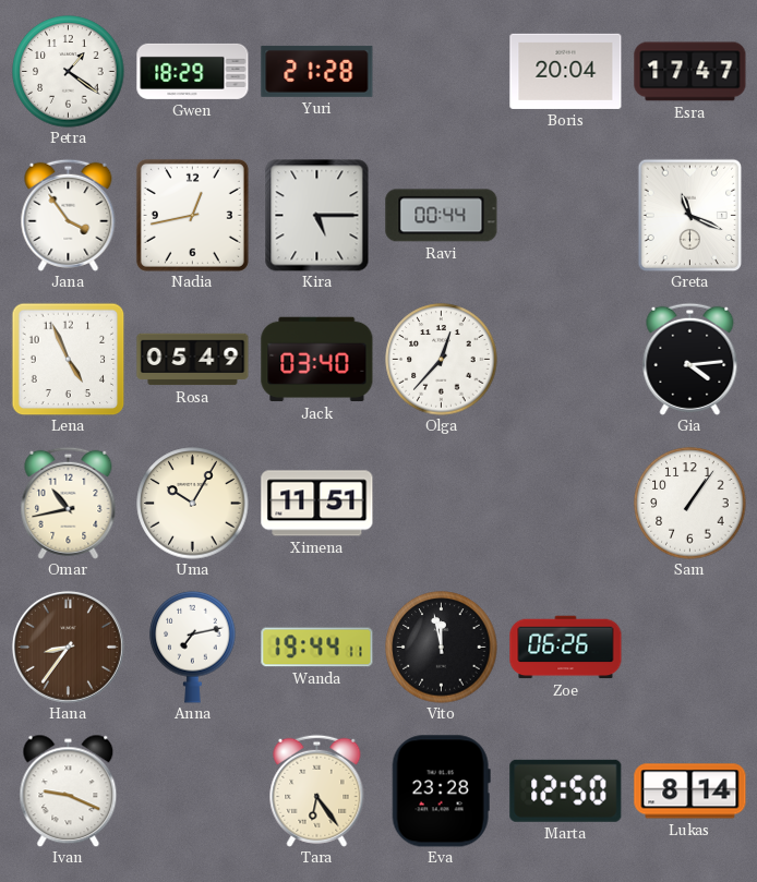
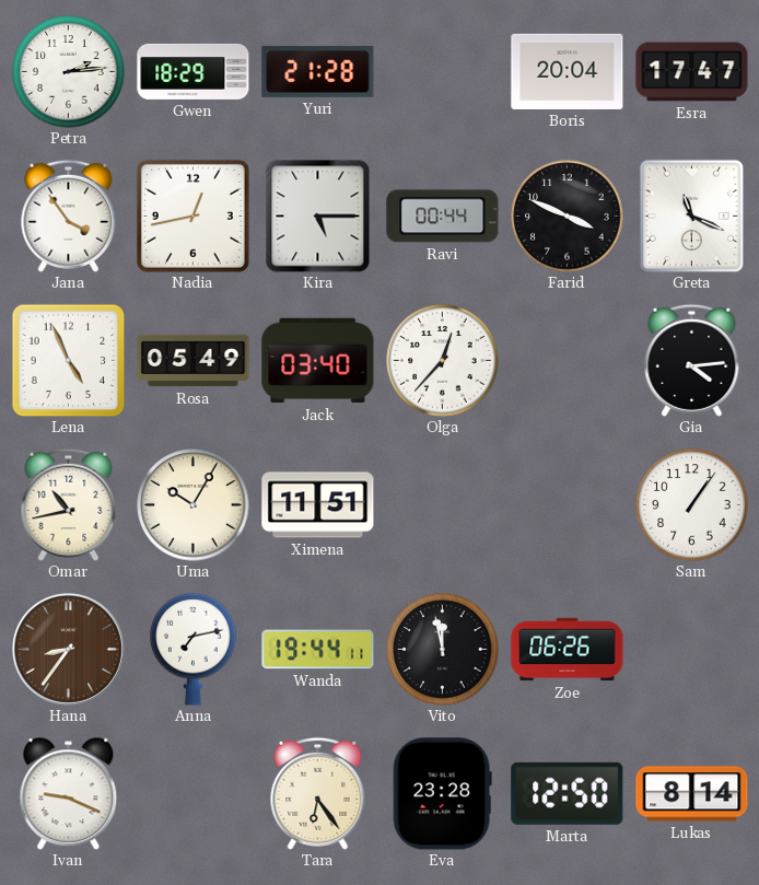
Petra: 1:21 -> 2:14
Farid: none -> 3:49
